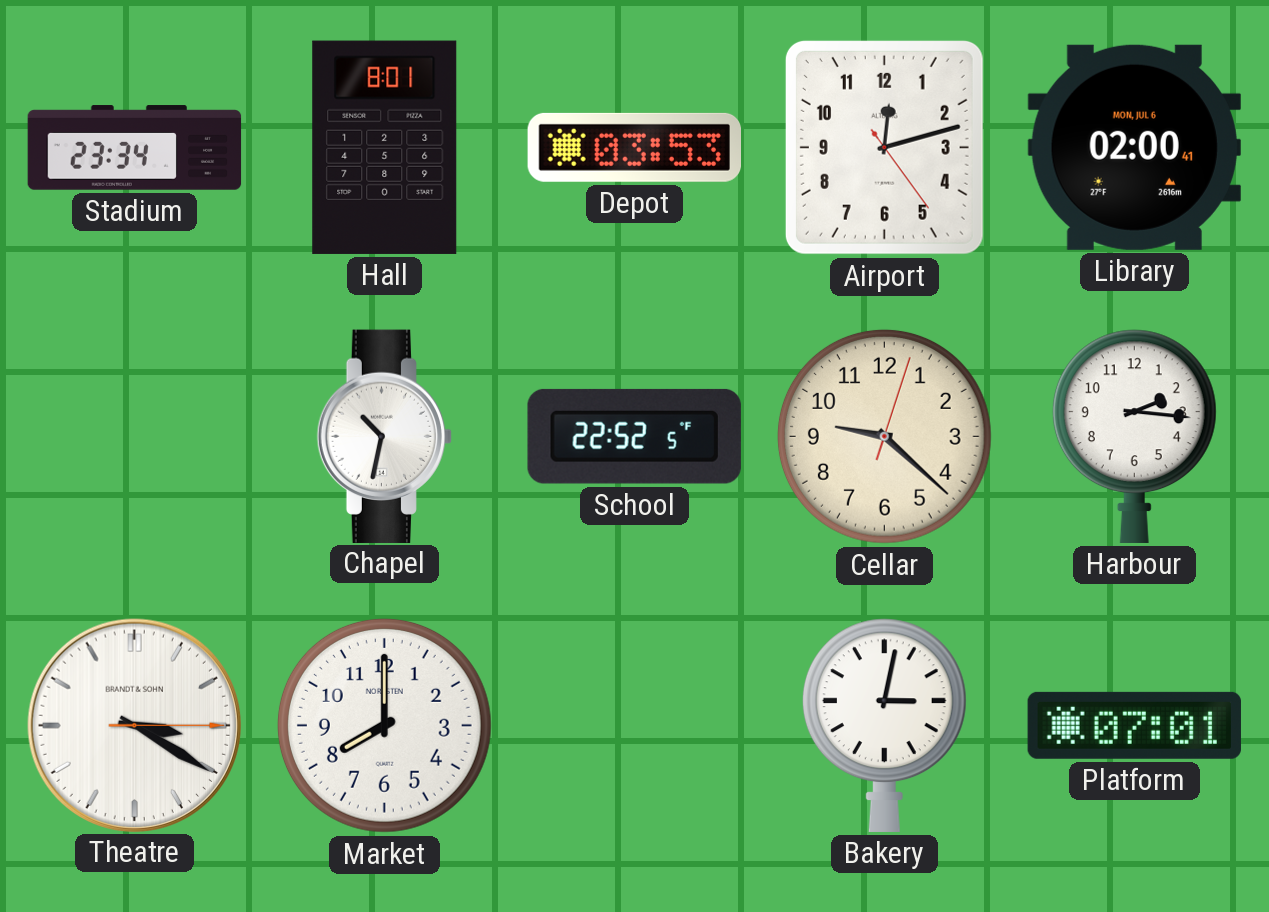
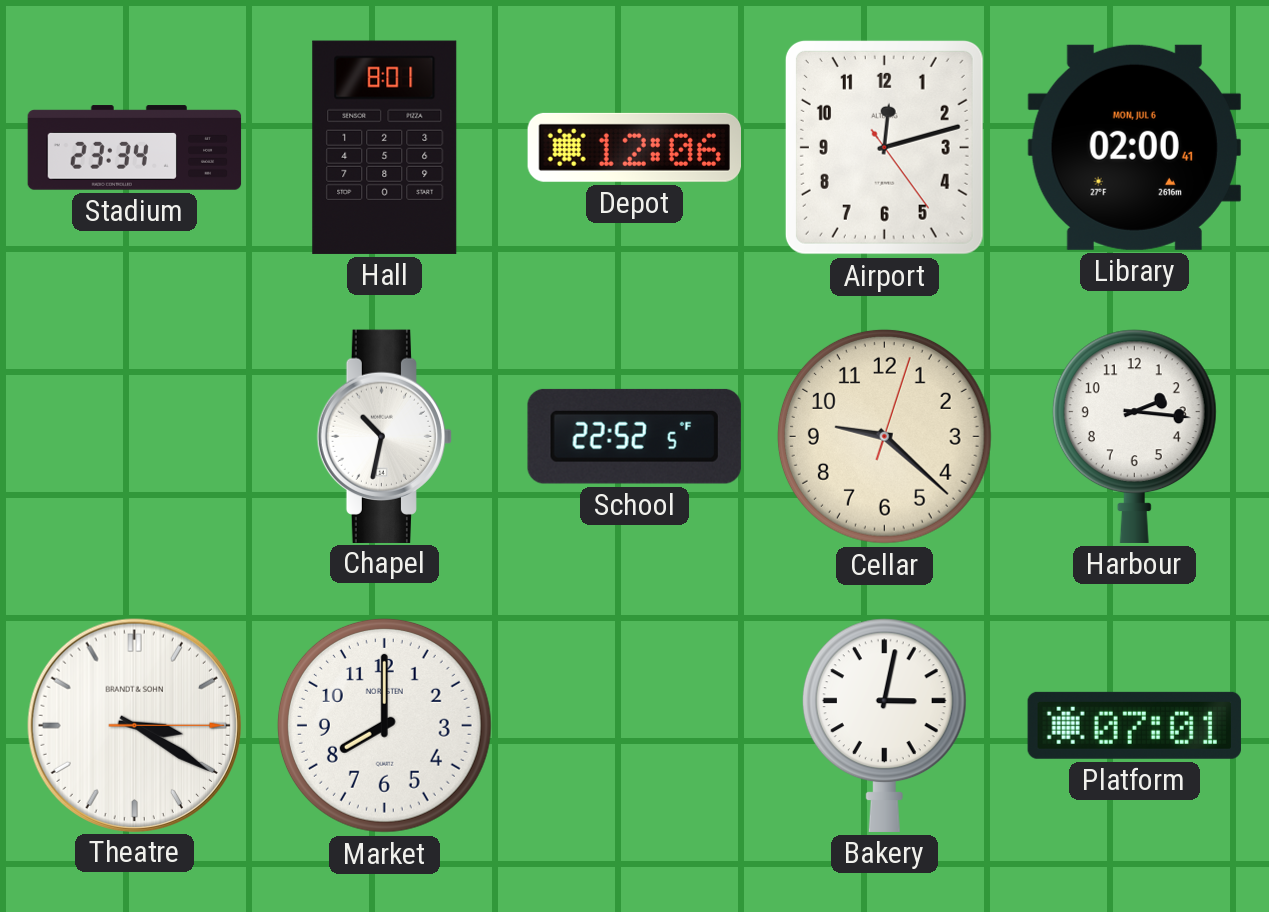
Depot: 03:53 -> 12:06
